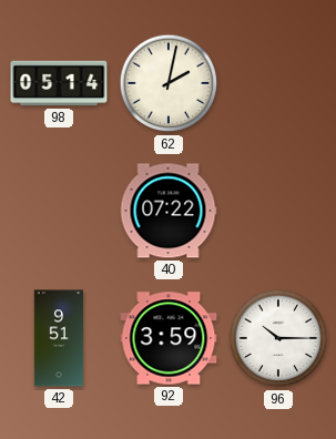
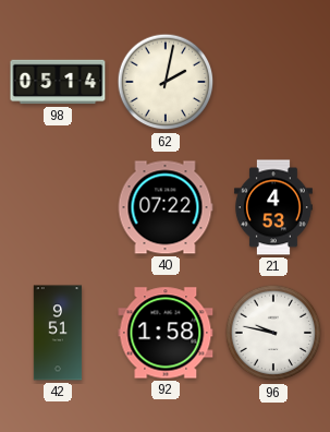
21: none -> 4:53
92: 3:59 -> 1:58
96: 10:15 -> 9:47
